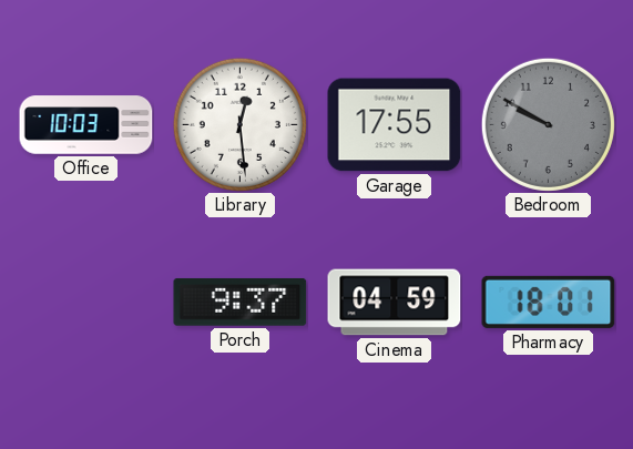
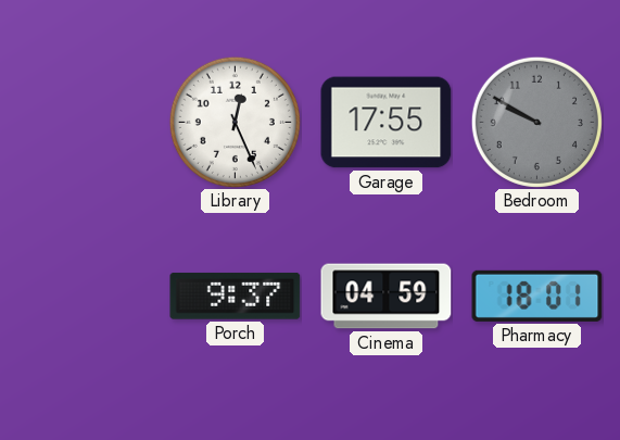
Office: 10:03 -> none
Library: 12:29 -> 12:26
